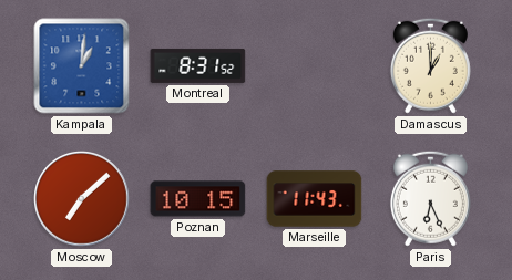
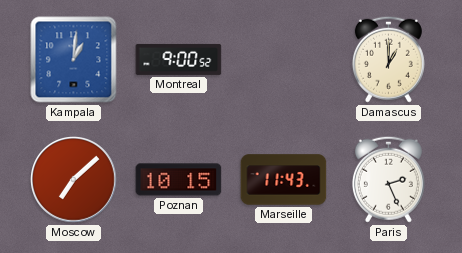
Montreal: 8:31 -> 9:00
Paris: 6:26 -> 2:26
